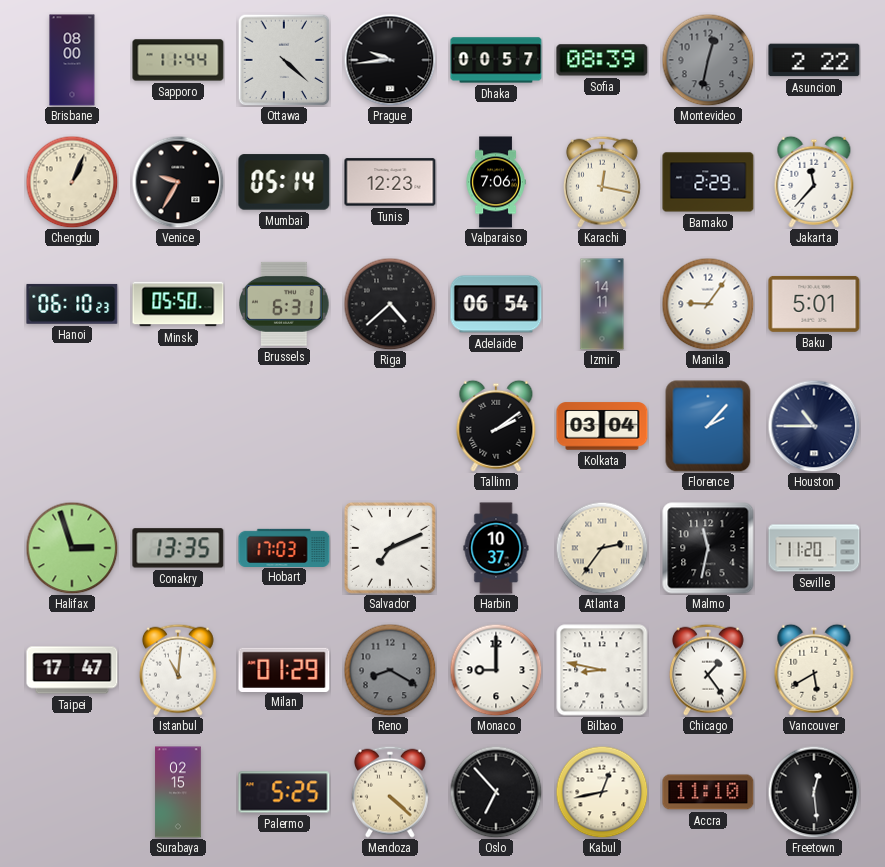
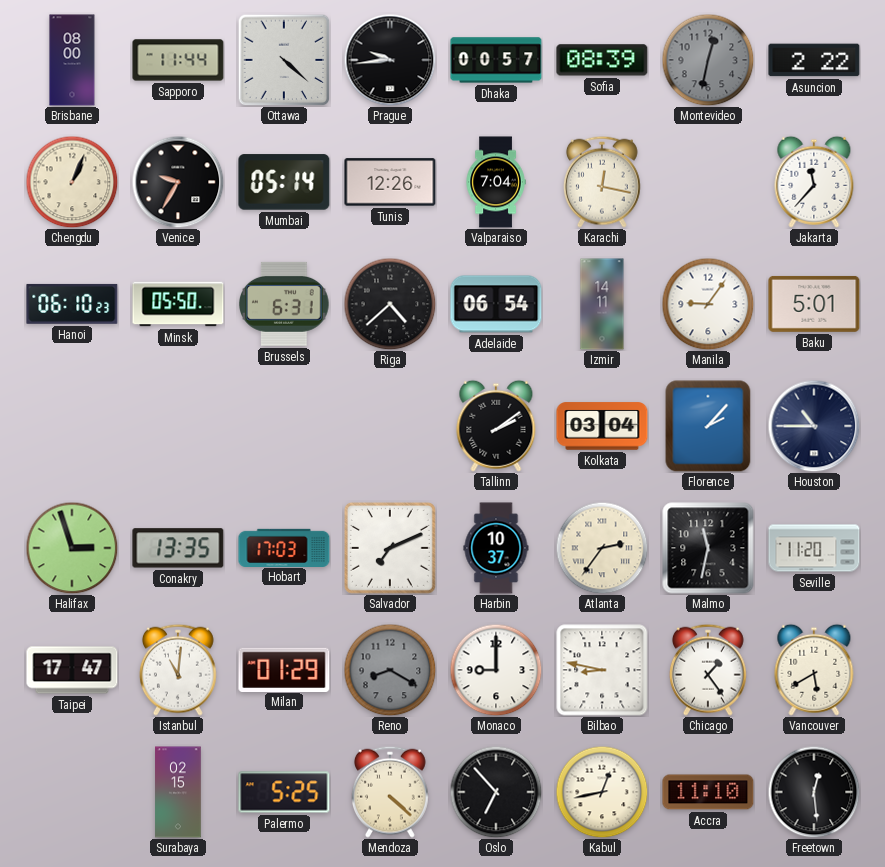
Tunis: 12:23 -> 12:26
Valparaiso: 7:06 -> 7:04
Bamako: 2:29 -> none
